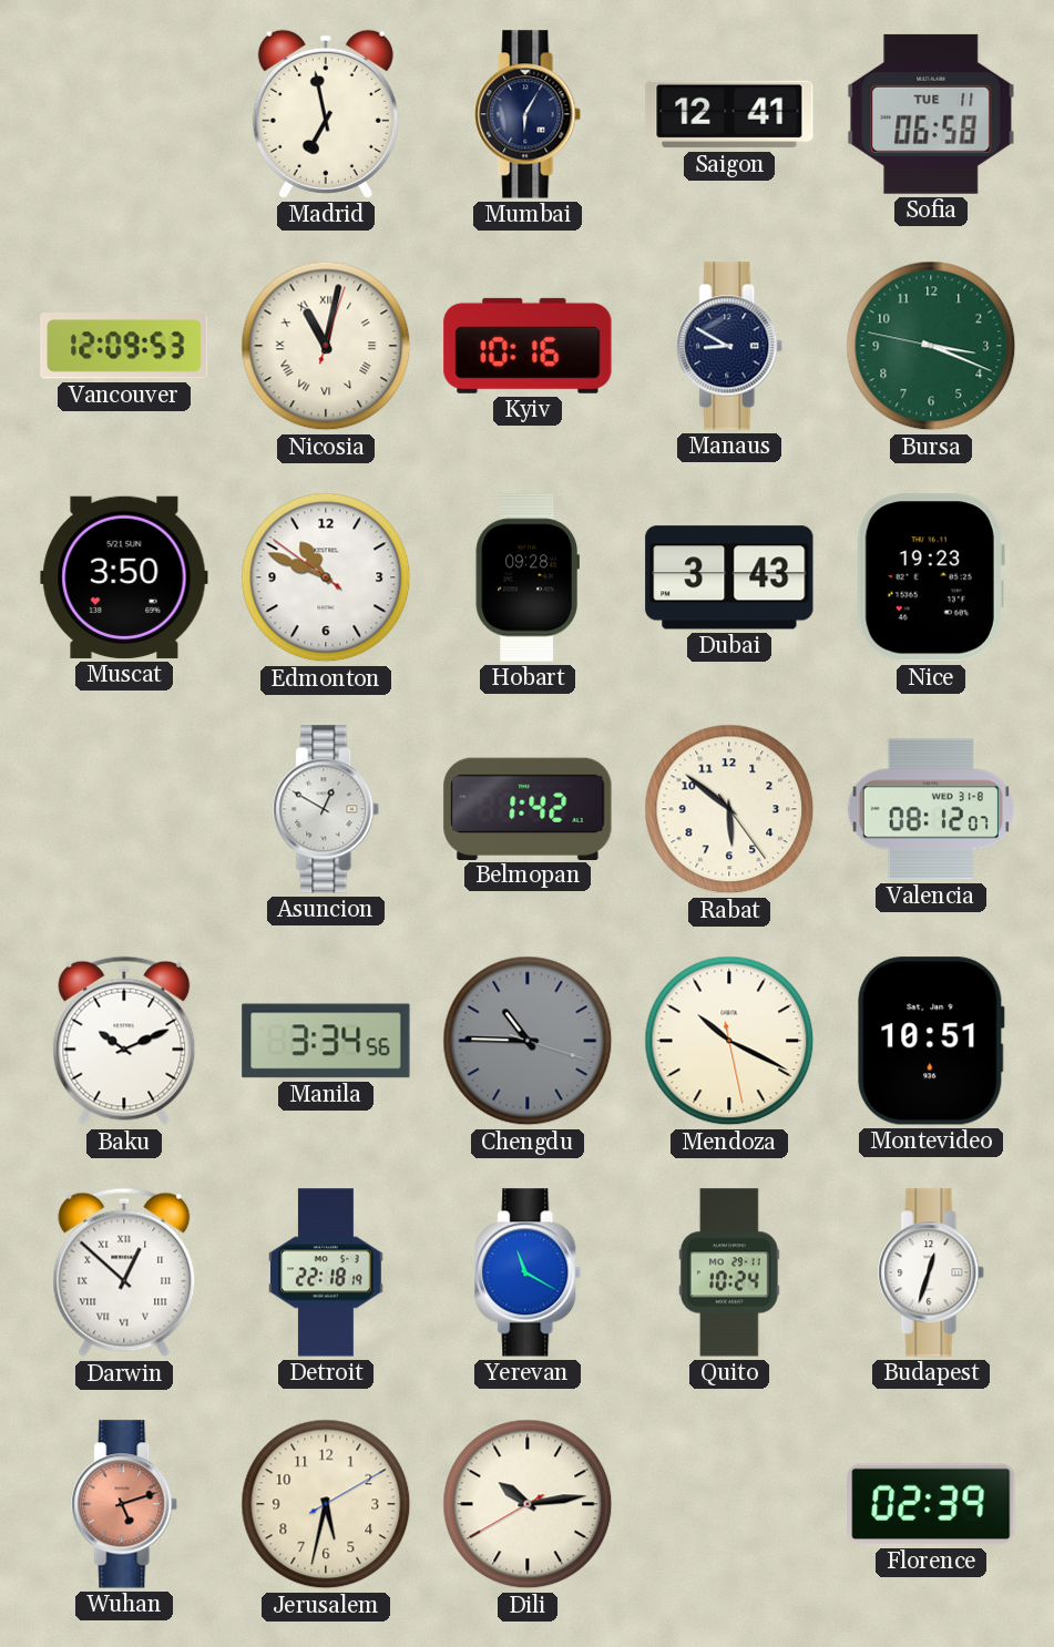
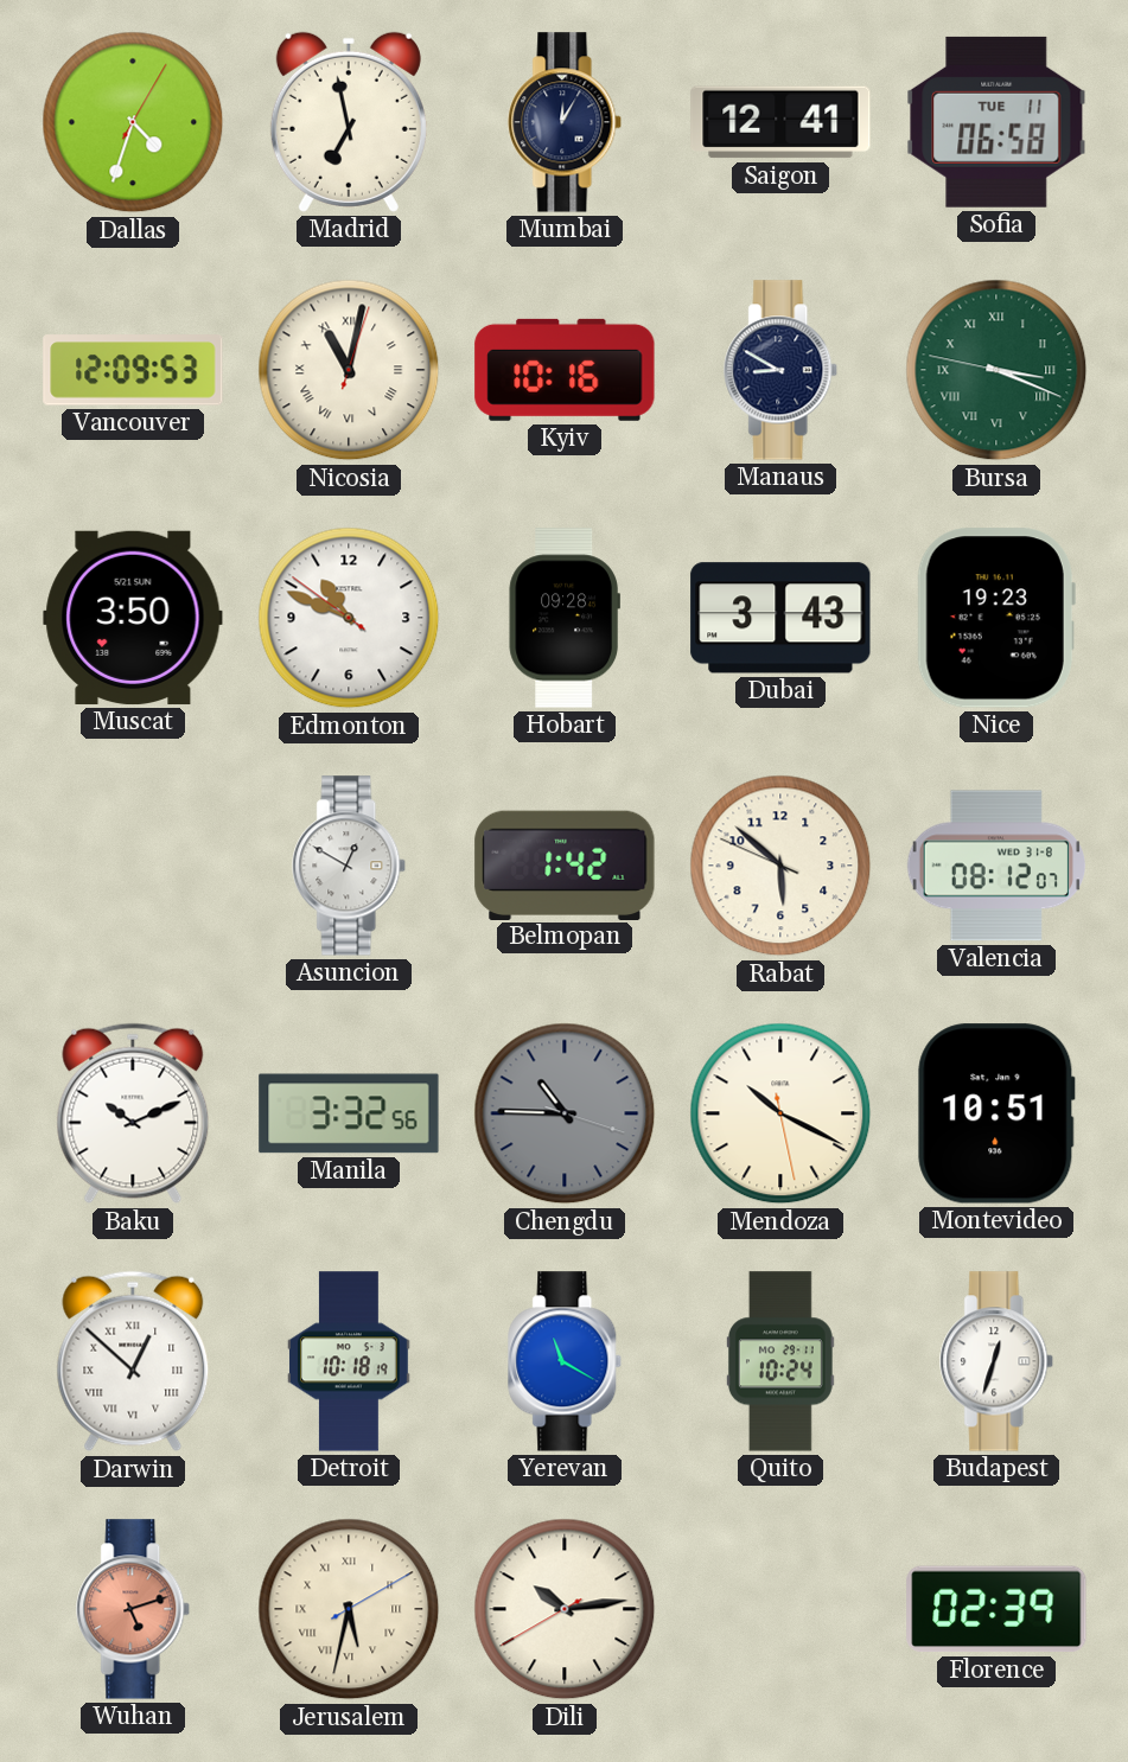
Dallas: none -> 4:33
Mumbai: 6:05 -> 12:05
Bursa numerals: Arabic -> Roman
Rabat: 5:51:24 -> 5:51:49
Manila: 3:34 -> 3:32
Detroit: 22:18 -> 10:18
Jerusalem numerals: Arabic -> Roman
